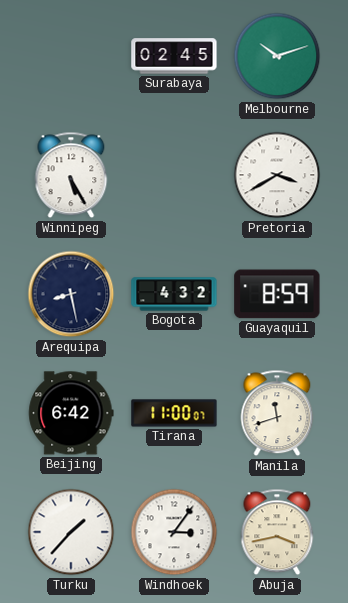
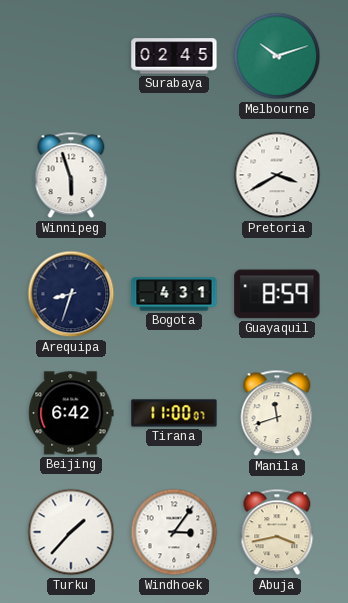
Winnipeg: 5:25 -> 5:57
Arequipa: 8:28 -> 8:33
Bogota: 4:32 -> 4:31
